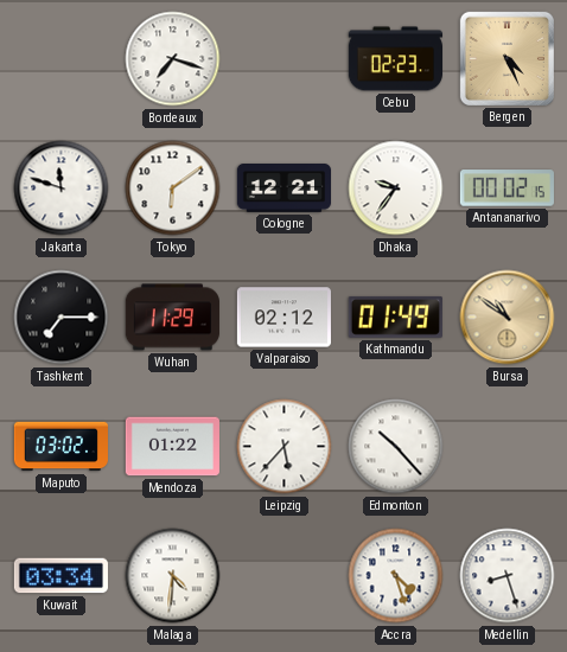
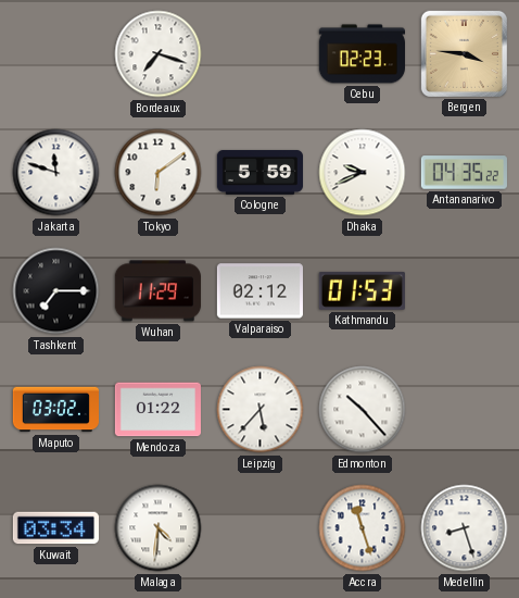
Bergen: 4:26 -> 3:46
Cologne: 12:21 -> 5:59
Dhaka: 9:36 -> 9:41
Antananarivo: 00:02 -> 04:35
Kathmandu: 01:49 -> 01:53
Bursa: 10:51 -> none
Accra: 4:27 -> 11:27
